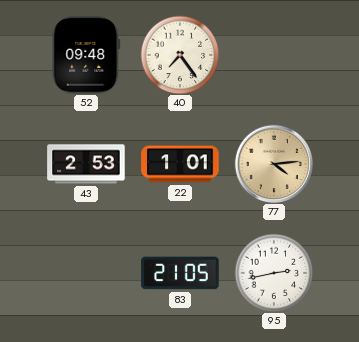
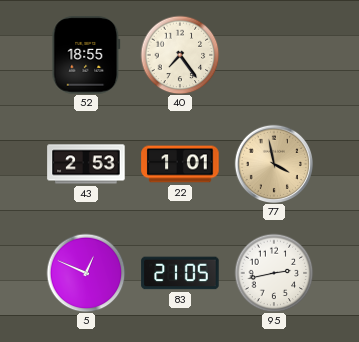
52: 09:48 -> 18:55
77: 4:14 -> 3:58
5: none -> 12:49
